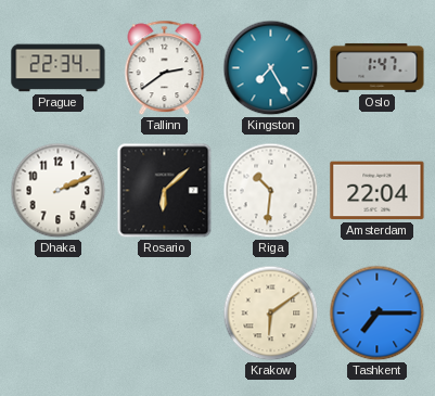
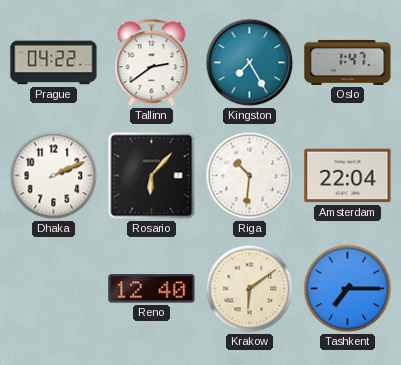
Prague: 22:34 -> 04:22
Rosario: 6:08 -> 6:07
Reno: none -> 12:40
